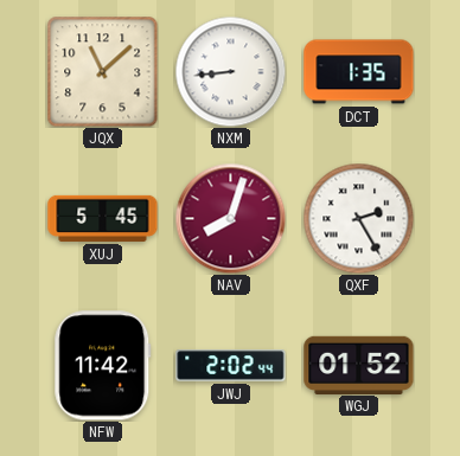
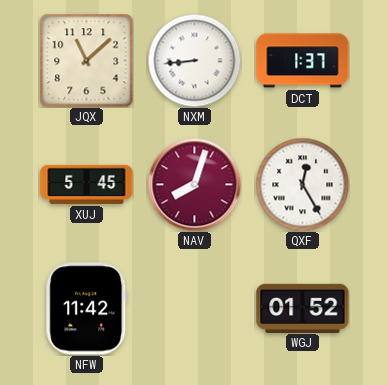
DCT: 1:35 -> 1:37
QXF: 2:25 -> 12:25
JWJ: 2:02 -> none
